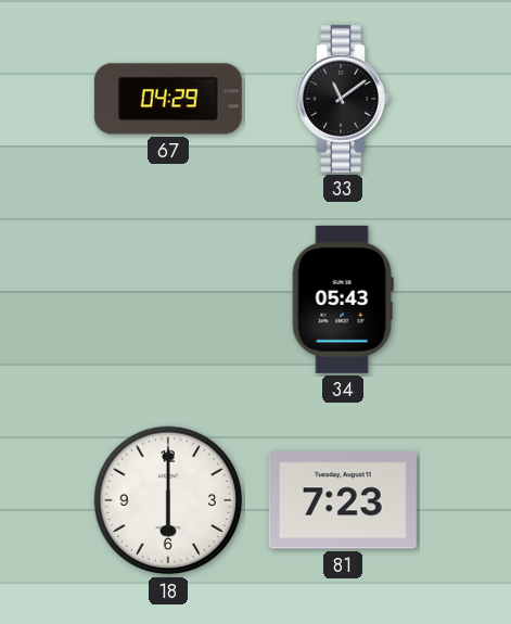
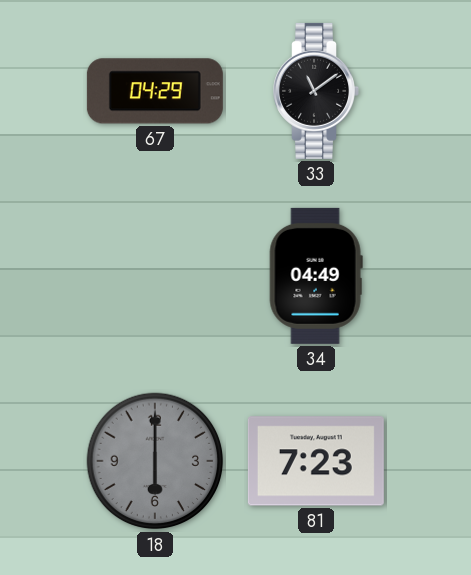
34: 05:43 -> 04:49
18 dial: white -> grey
